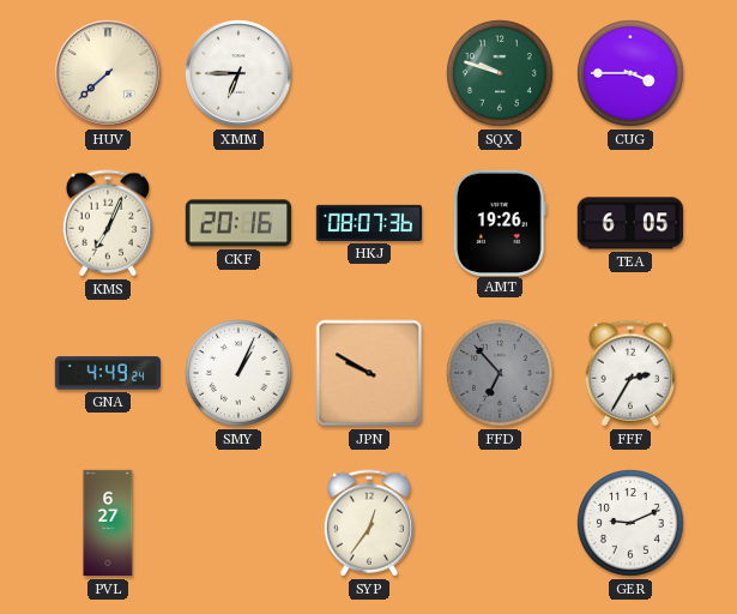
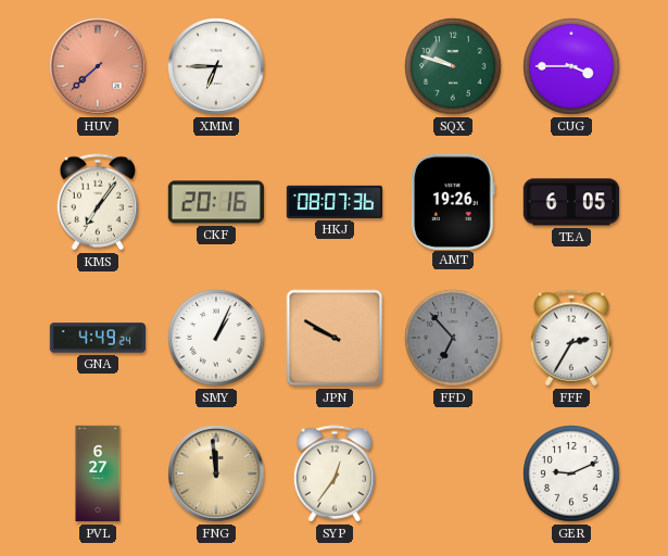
HUV dial: cream -> salmon
KMS: 7:04 -> 7:06
FNG: none -> 11:59
